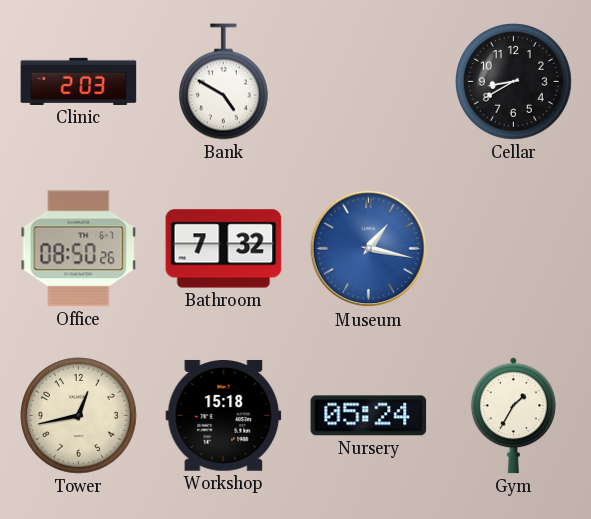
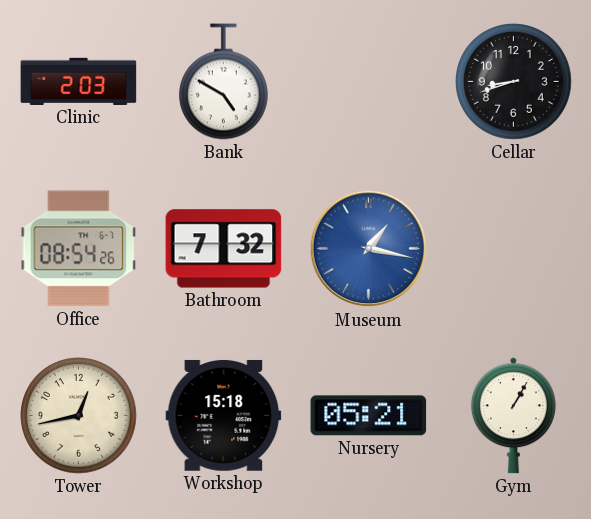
Cellar: 8:40 -> 8:42
Office: 08:50 -> 08:54
Nursery: 05:24 -> 05:21
Gym: 1:35 -> 1:05
